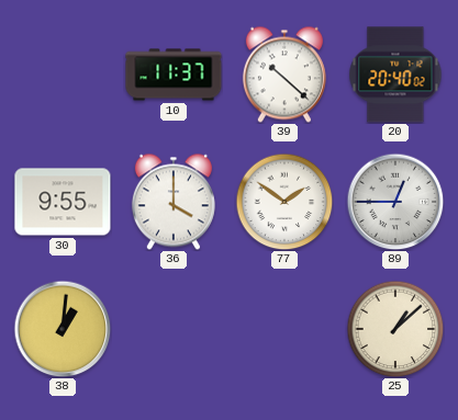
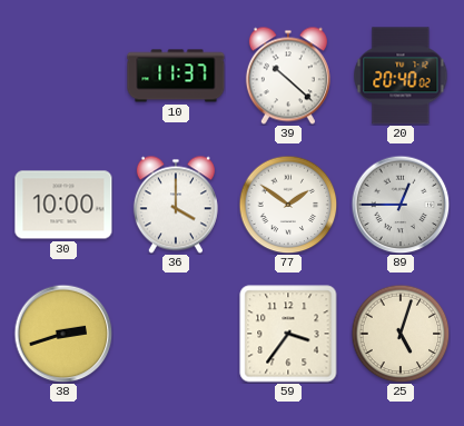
30: 9:55 -> 10:00
38: 1:01 -> 2:42
59: none -> 3:36
25: 1:08 -> 5:03
